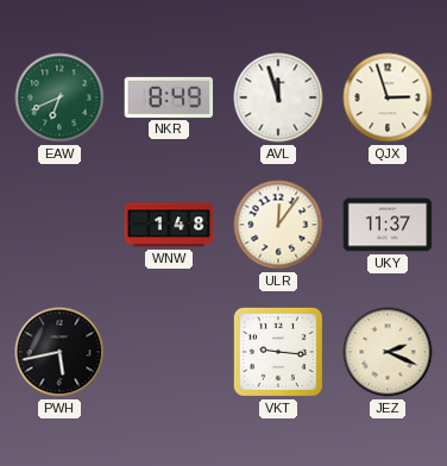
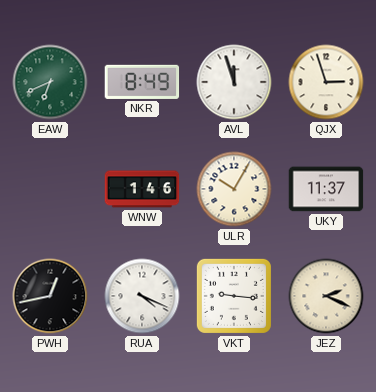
WNW: 1:48 -> 1:46
ULR: 12:06 -> 10:05
PWH: 5:43 -> 12:43
RUA: none -> 4:19
